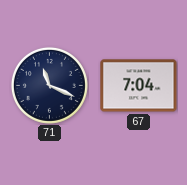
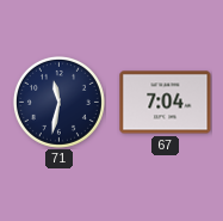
71: 11:19 -> 11:32
